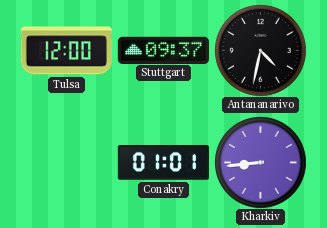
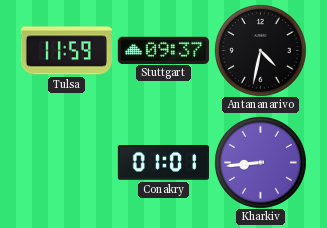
Tulsa: 12:00 -> 11:59
